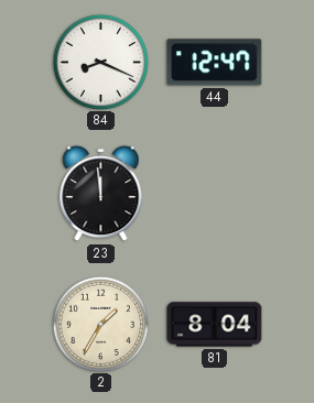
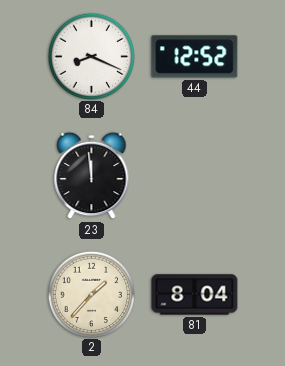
44: 12:47 -> 12:52
2: 1:35 -> 1:37
